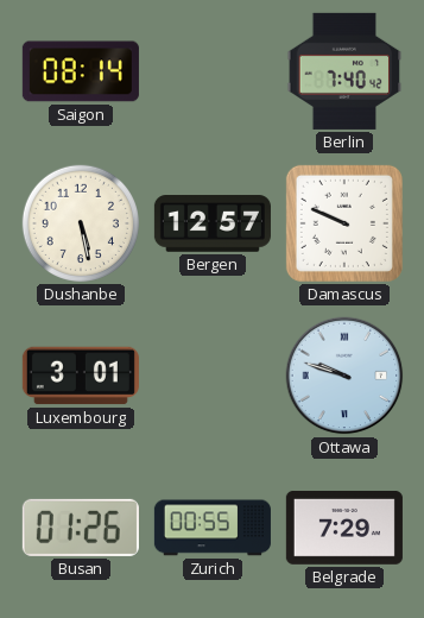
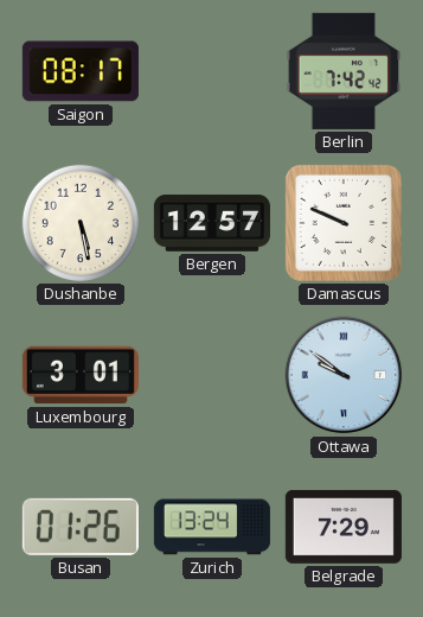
Saigon: 08:14 -> 08:17
Berlin: 7:40 -> 7:42
Ottawa: 9:48 -> 9:51
Zurich: 00:55 -> 13:24
